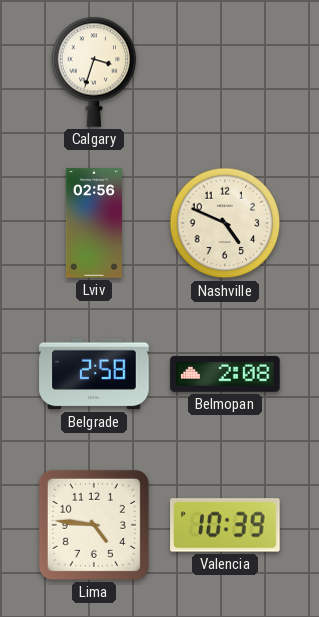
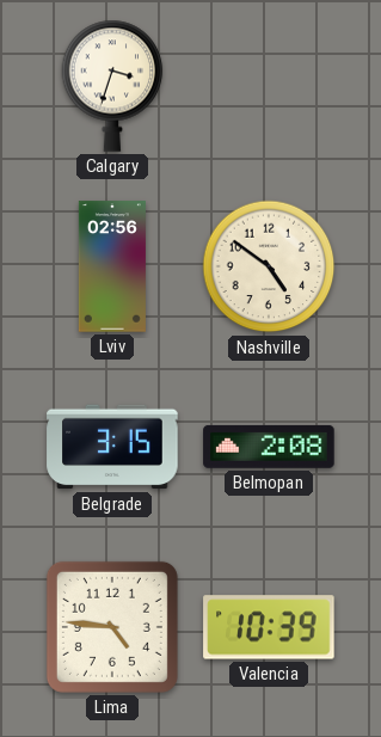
Nashville: 4:49 -> 4:51
Belgrade: 2:58 -> 3:15
